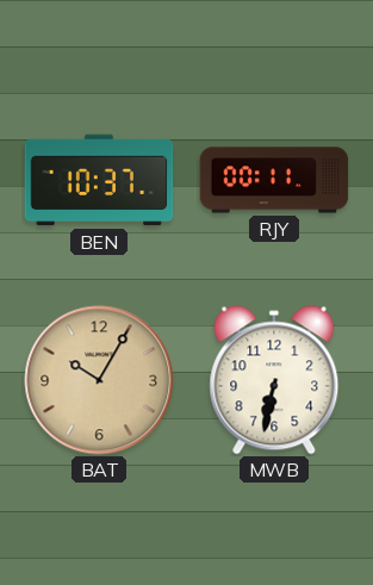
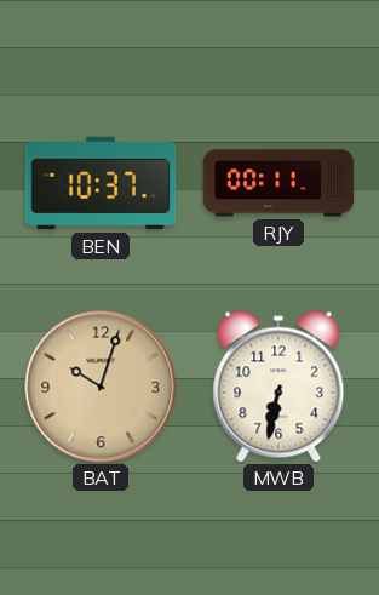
BAT: 10:05 -> 10:03
